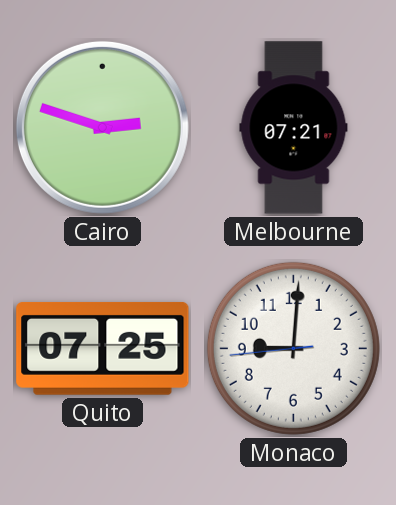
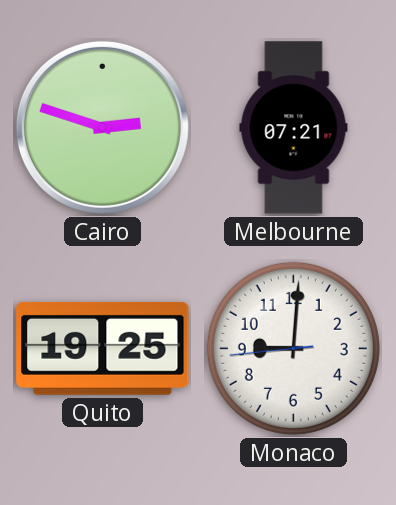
Quito: 07:25 -> 19:25
